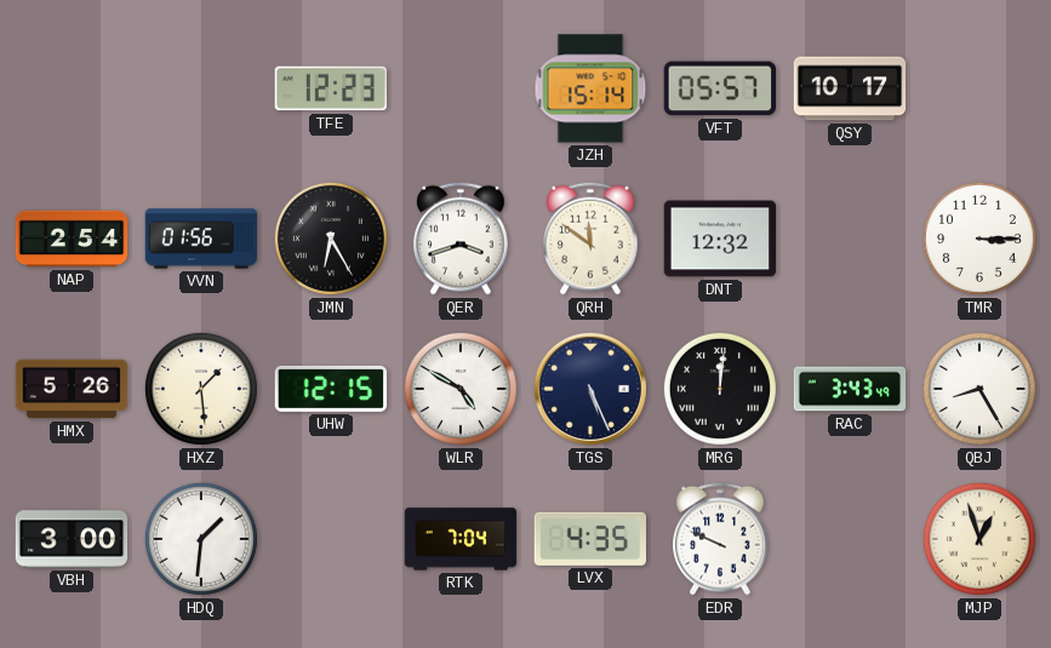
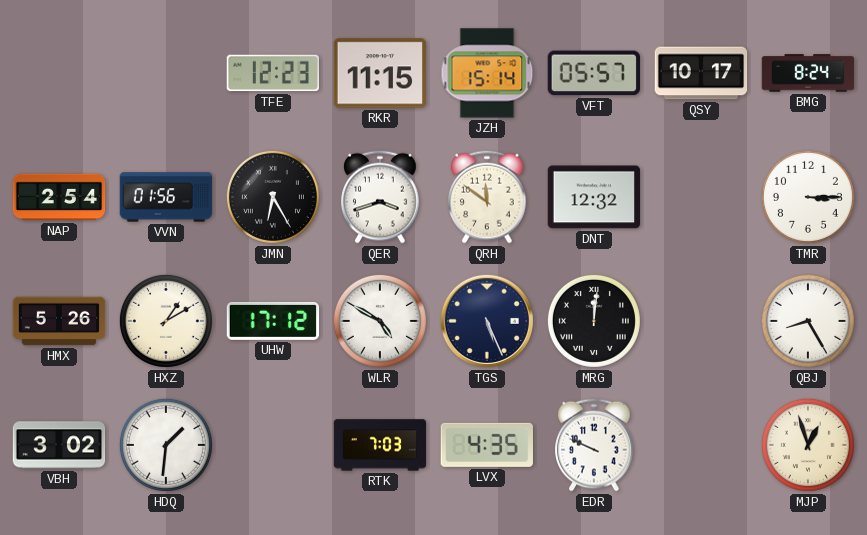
RKR: none -> 11:15
BMG: none -> 8:24
HXZ: 1:29 -> 1:10
UHW: 12:15 -> 17:12
RAC: 3:43 -> none
VBH: 3:00 -> 3:02
RTK: 7:04 -> 7:03
